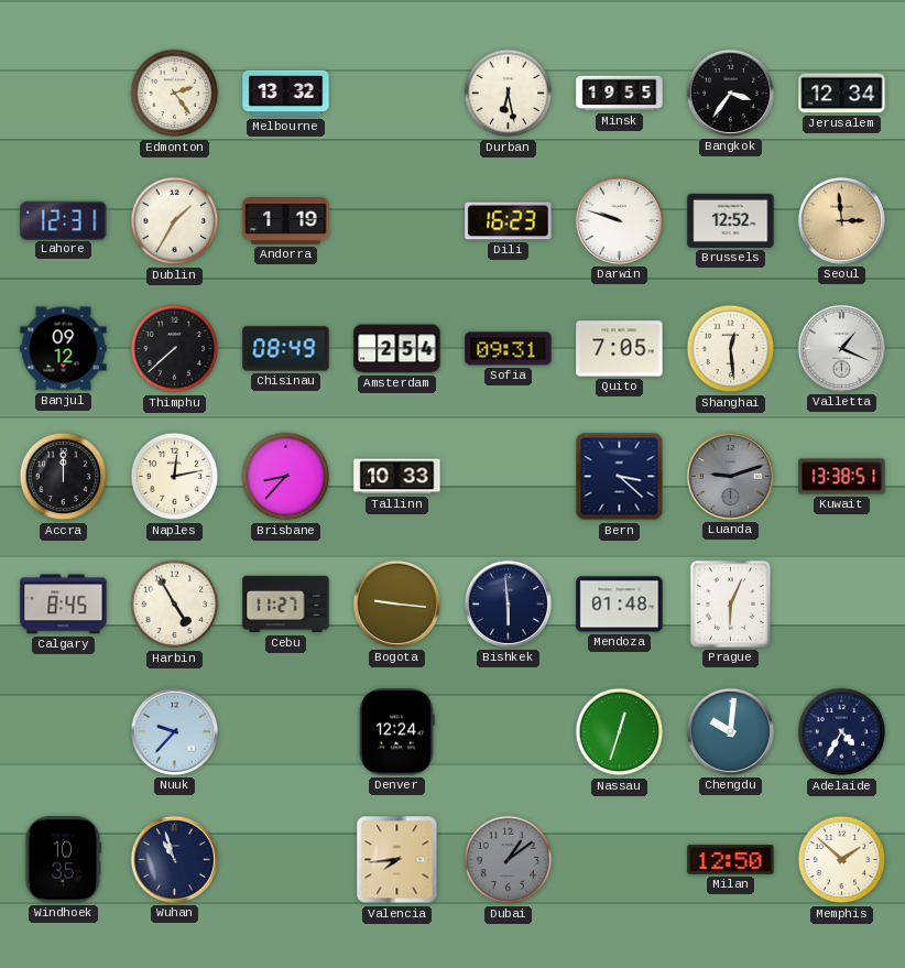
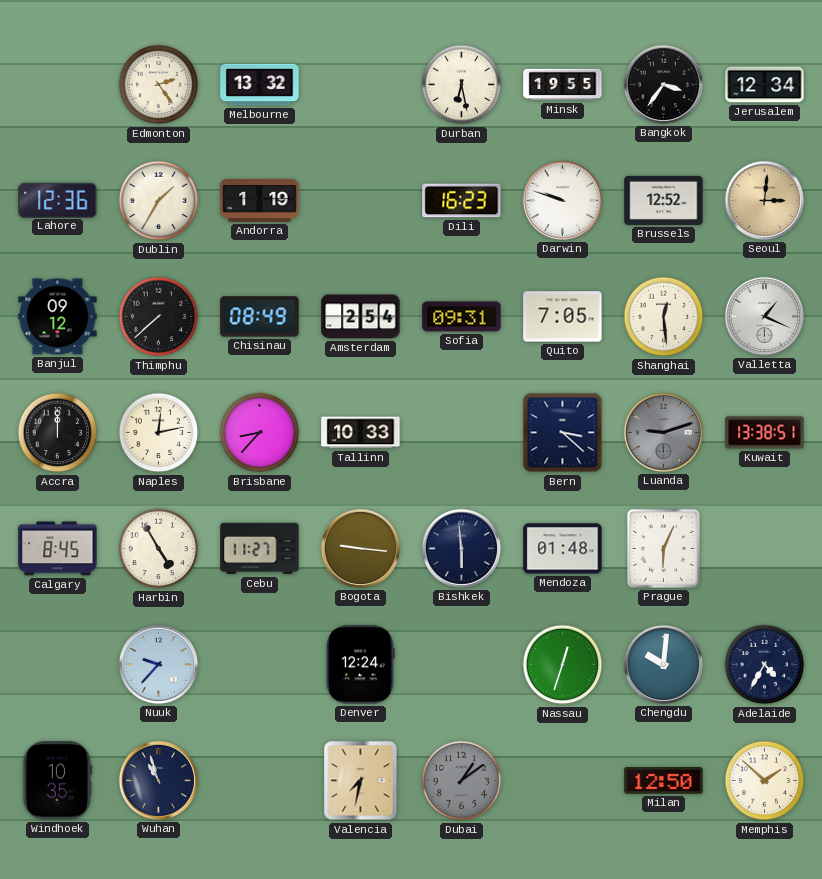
Lahore: 12:31 -> 12:36
Seoul: 2:59 -> 3:01
Valencia: 7:44 -> 7:32
